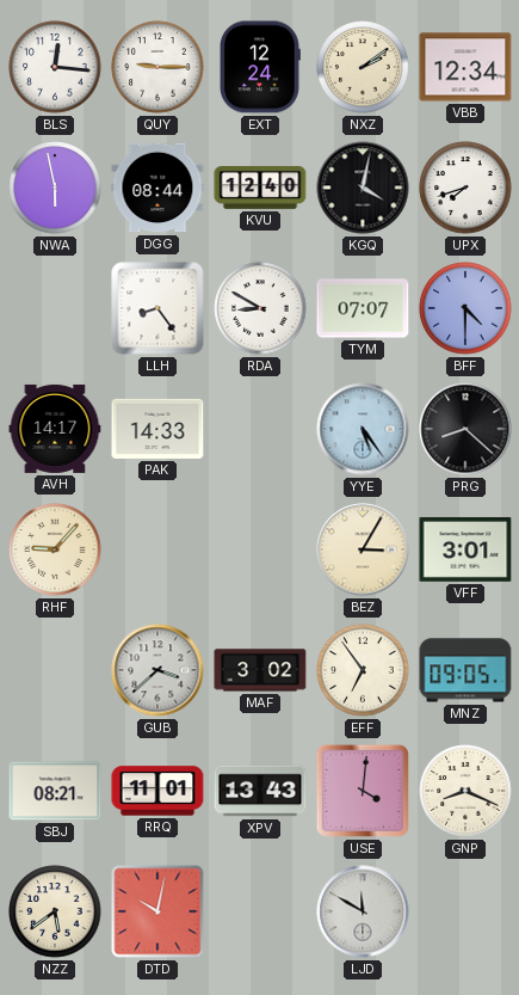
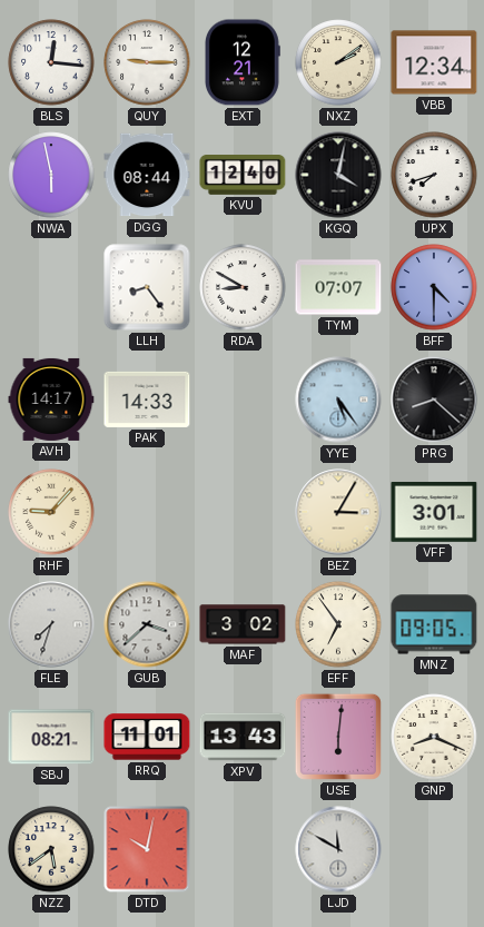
EXT: 12:24 -> 12:21
FLE: none -> 7:33
USE: 4:01 -> 6:01
